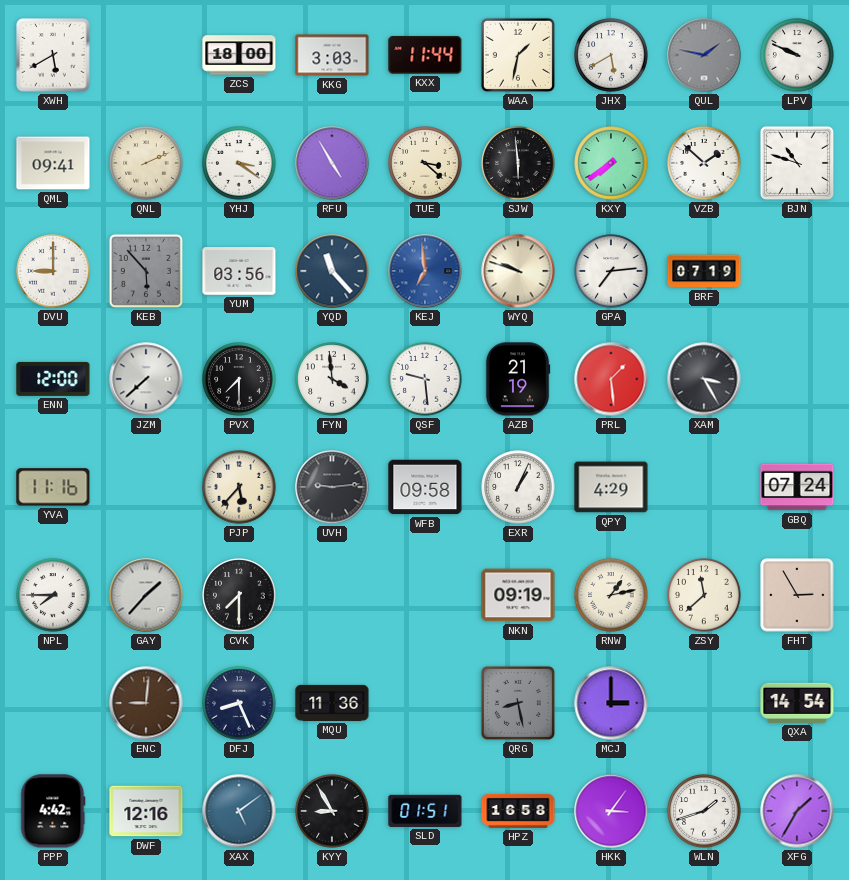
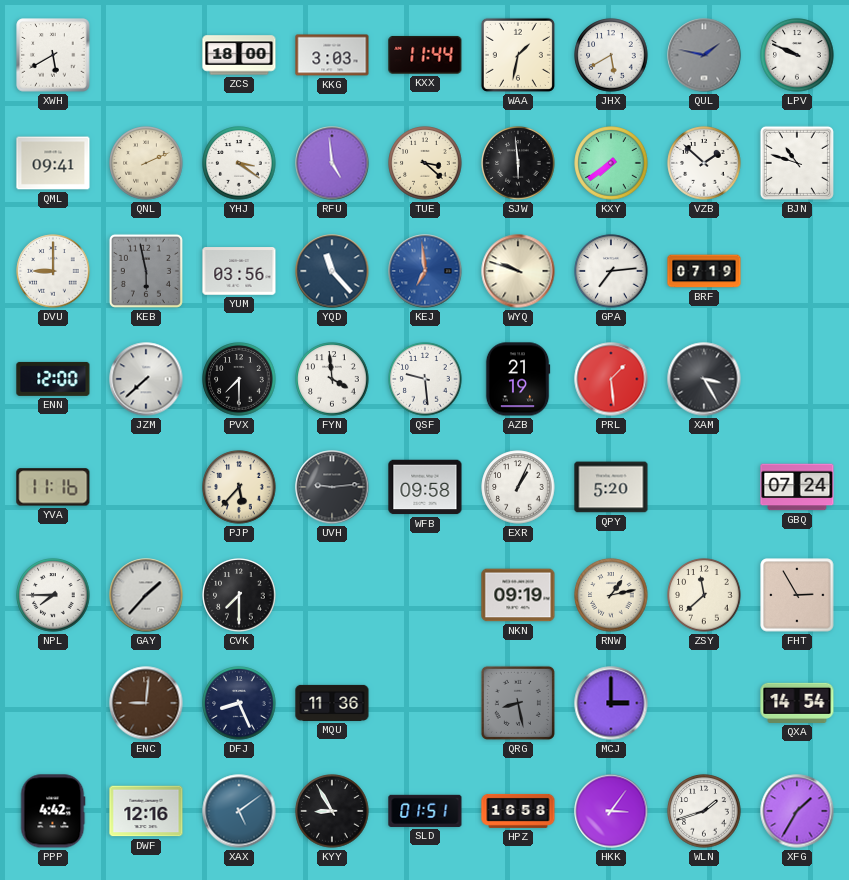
RFU: 4:55 -> 4:59
KEB: 5:53 -> 5:58
QPY: 4:29 -> 5:20
